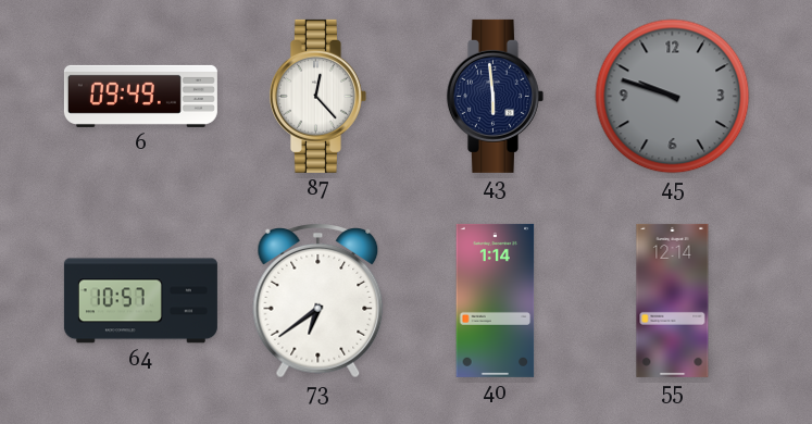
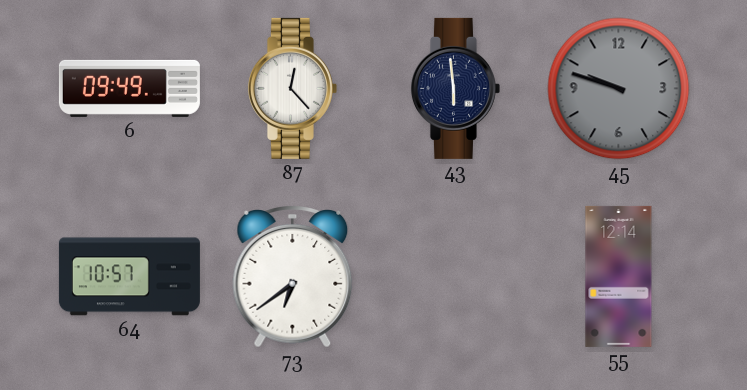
40: 1:14 -> none
